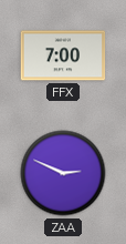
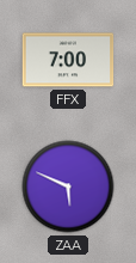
ZAA: 2:49 -> 5:49
